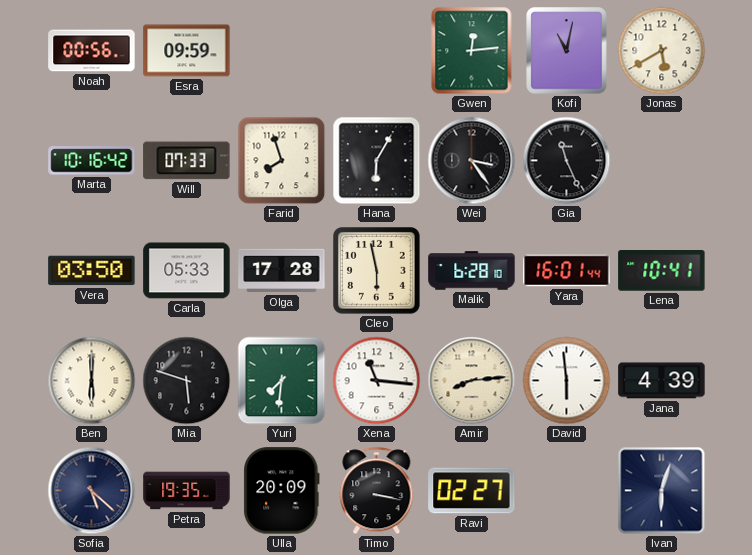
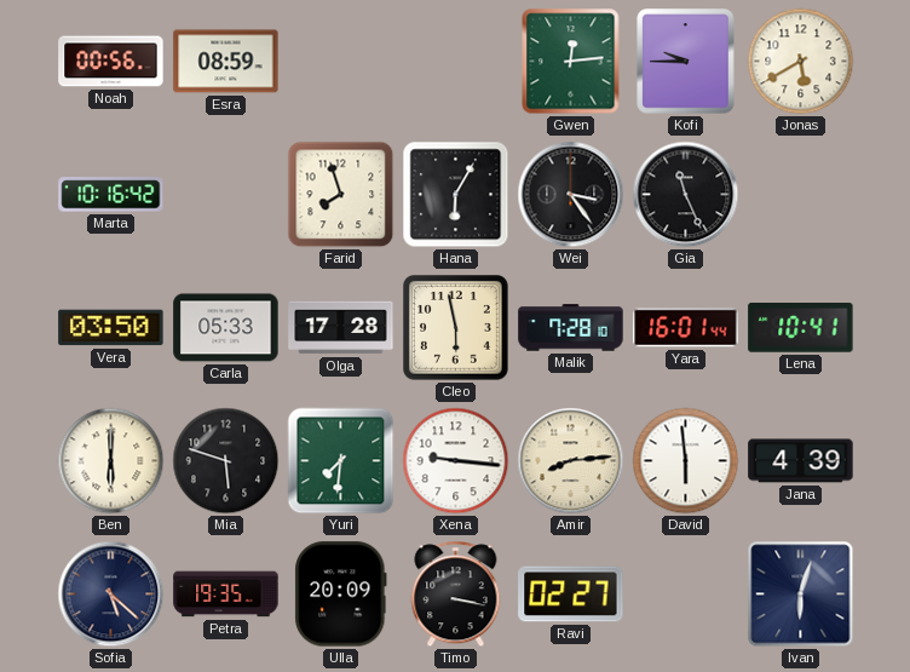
Esra: 09:59 -> 08:59
Kofi: 11:02 -> 9:45
Will: 07:33 -> none
Malik: 6:28 -> 7:28
Xena: 11:16 -> 9:16
